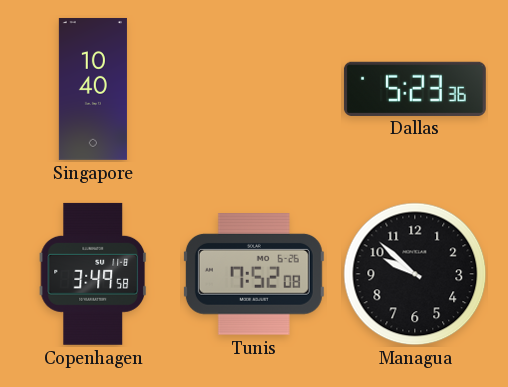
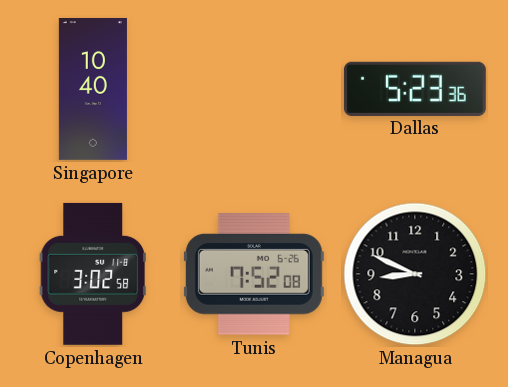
Copenhagen: 3:49 -> 3:02
Managua: 9:52 -> 8:49
